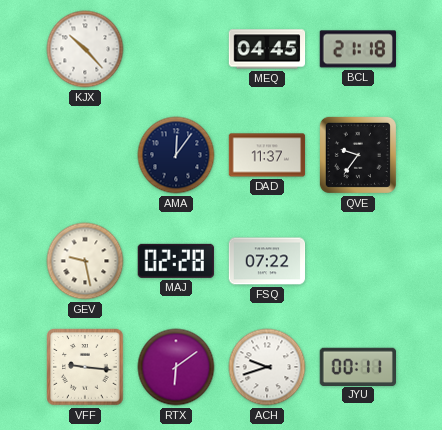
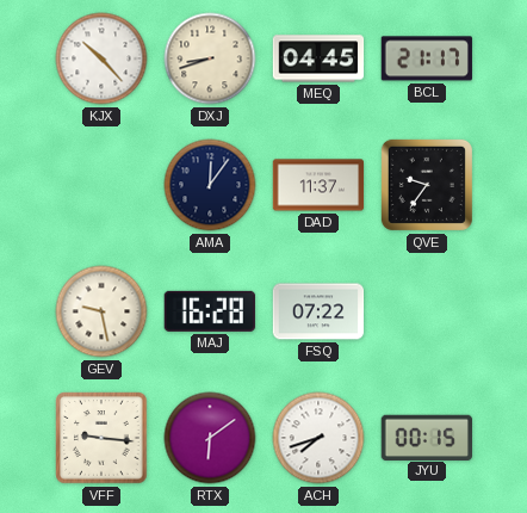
DXJ: none -> 8:42
BCL: 21:18 -> 21:17
MAJ: 02:28 -> 16:28
ACH: 9:42 -> 7:42
JYU: 00:11 -> 00:15
